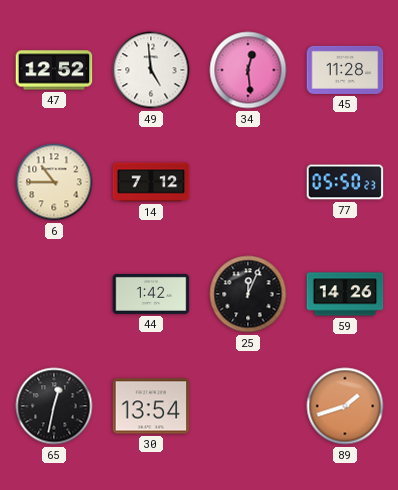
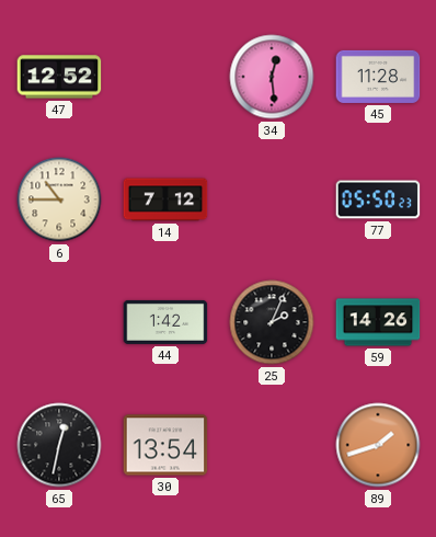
49: 4:59 -> none
25: 12:04 -> 2:04
